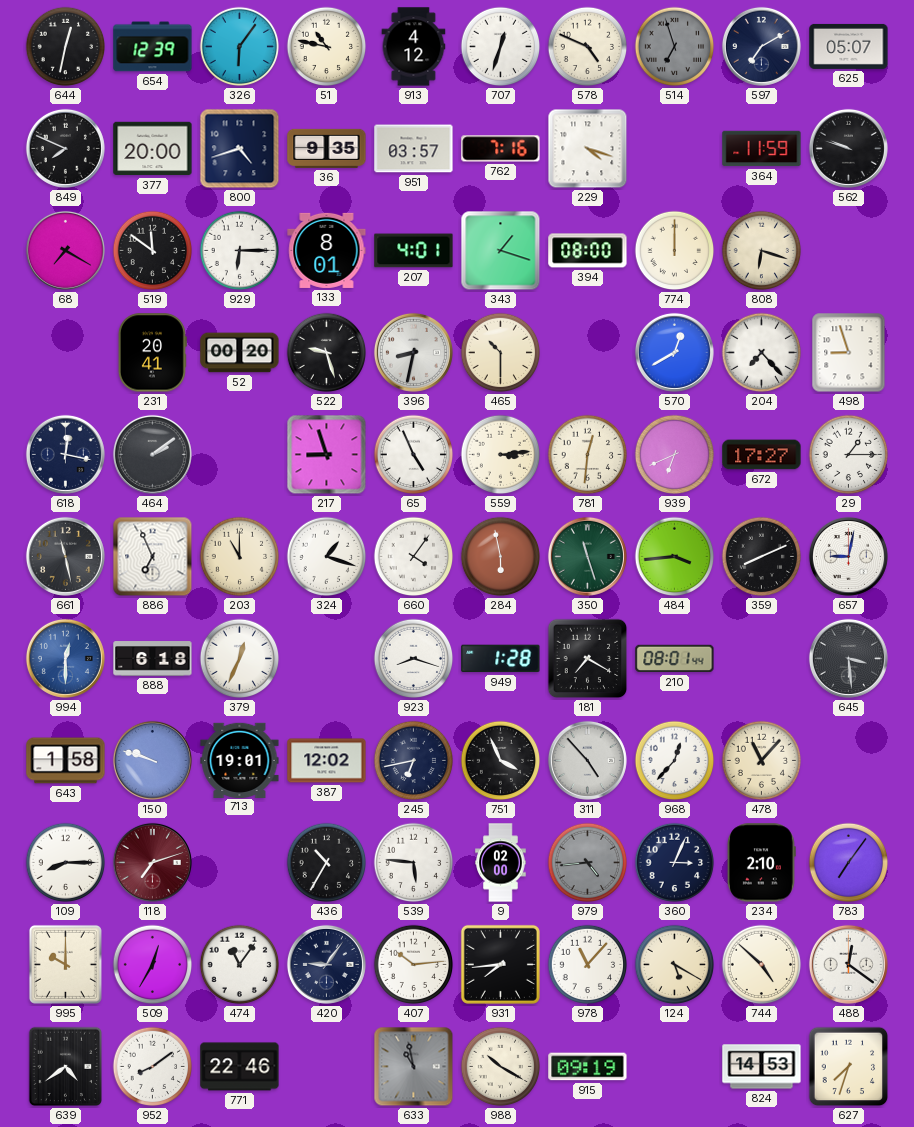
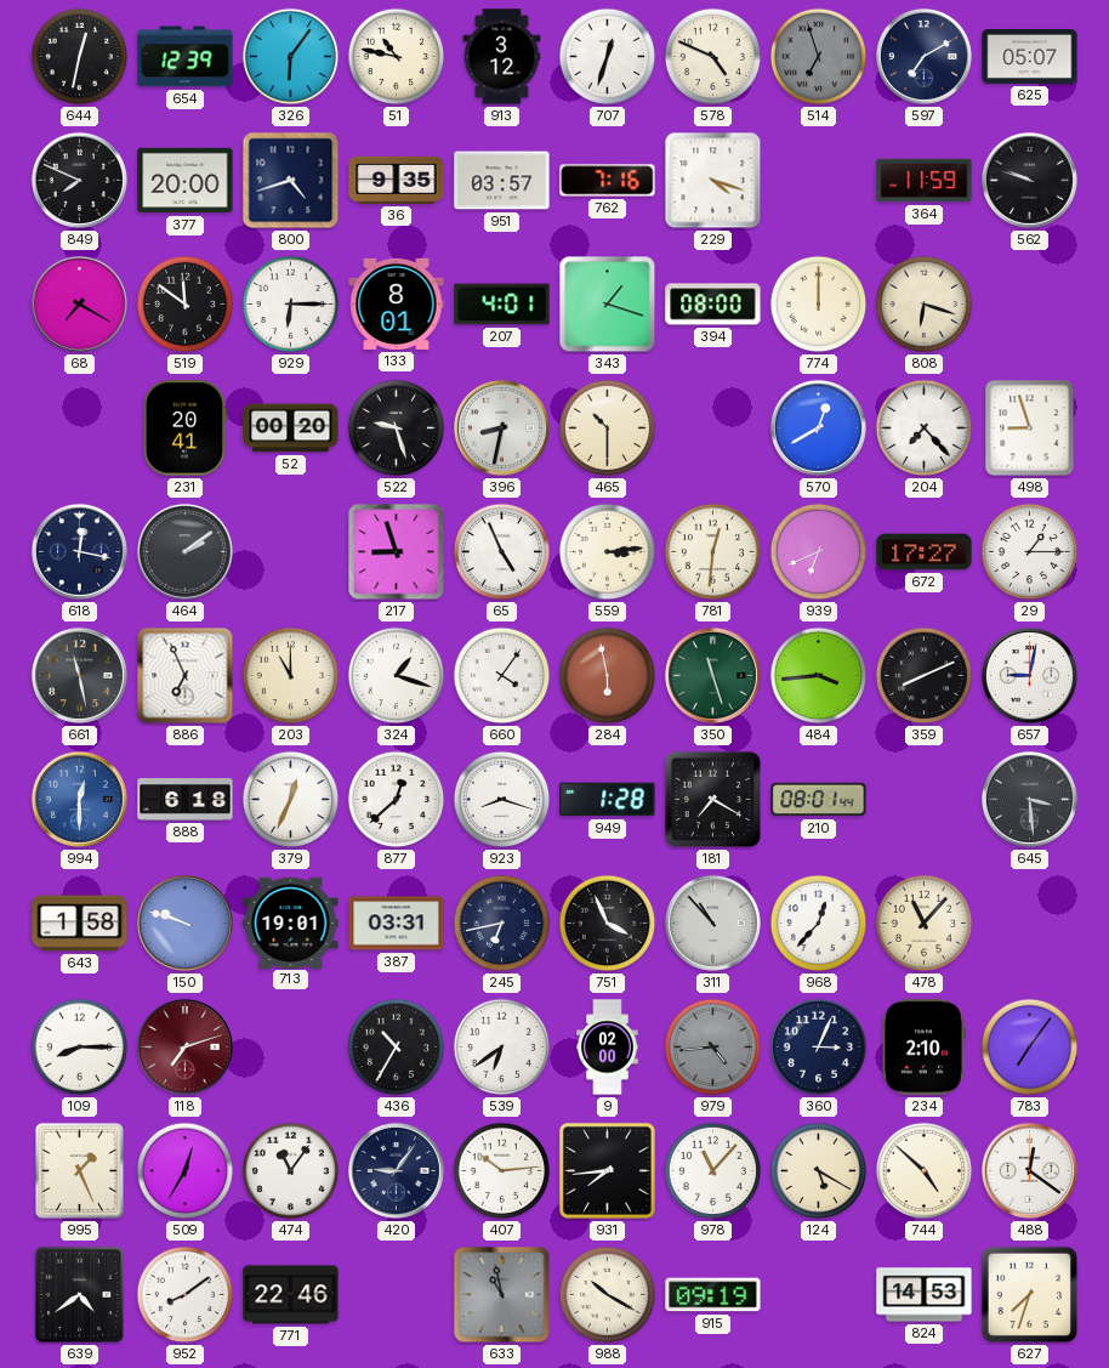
913: 4:12 -> 3:12
877: none -> 12:38
387: 12:02 -> 03:31
311: 4:53 -> 10:53
539: 5:46 -> 6:39
995: 10:00 -> 1:26
